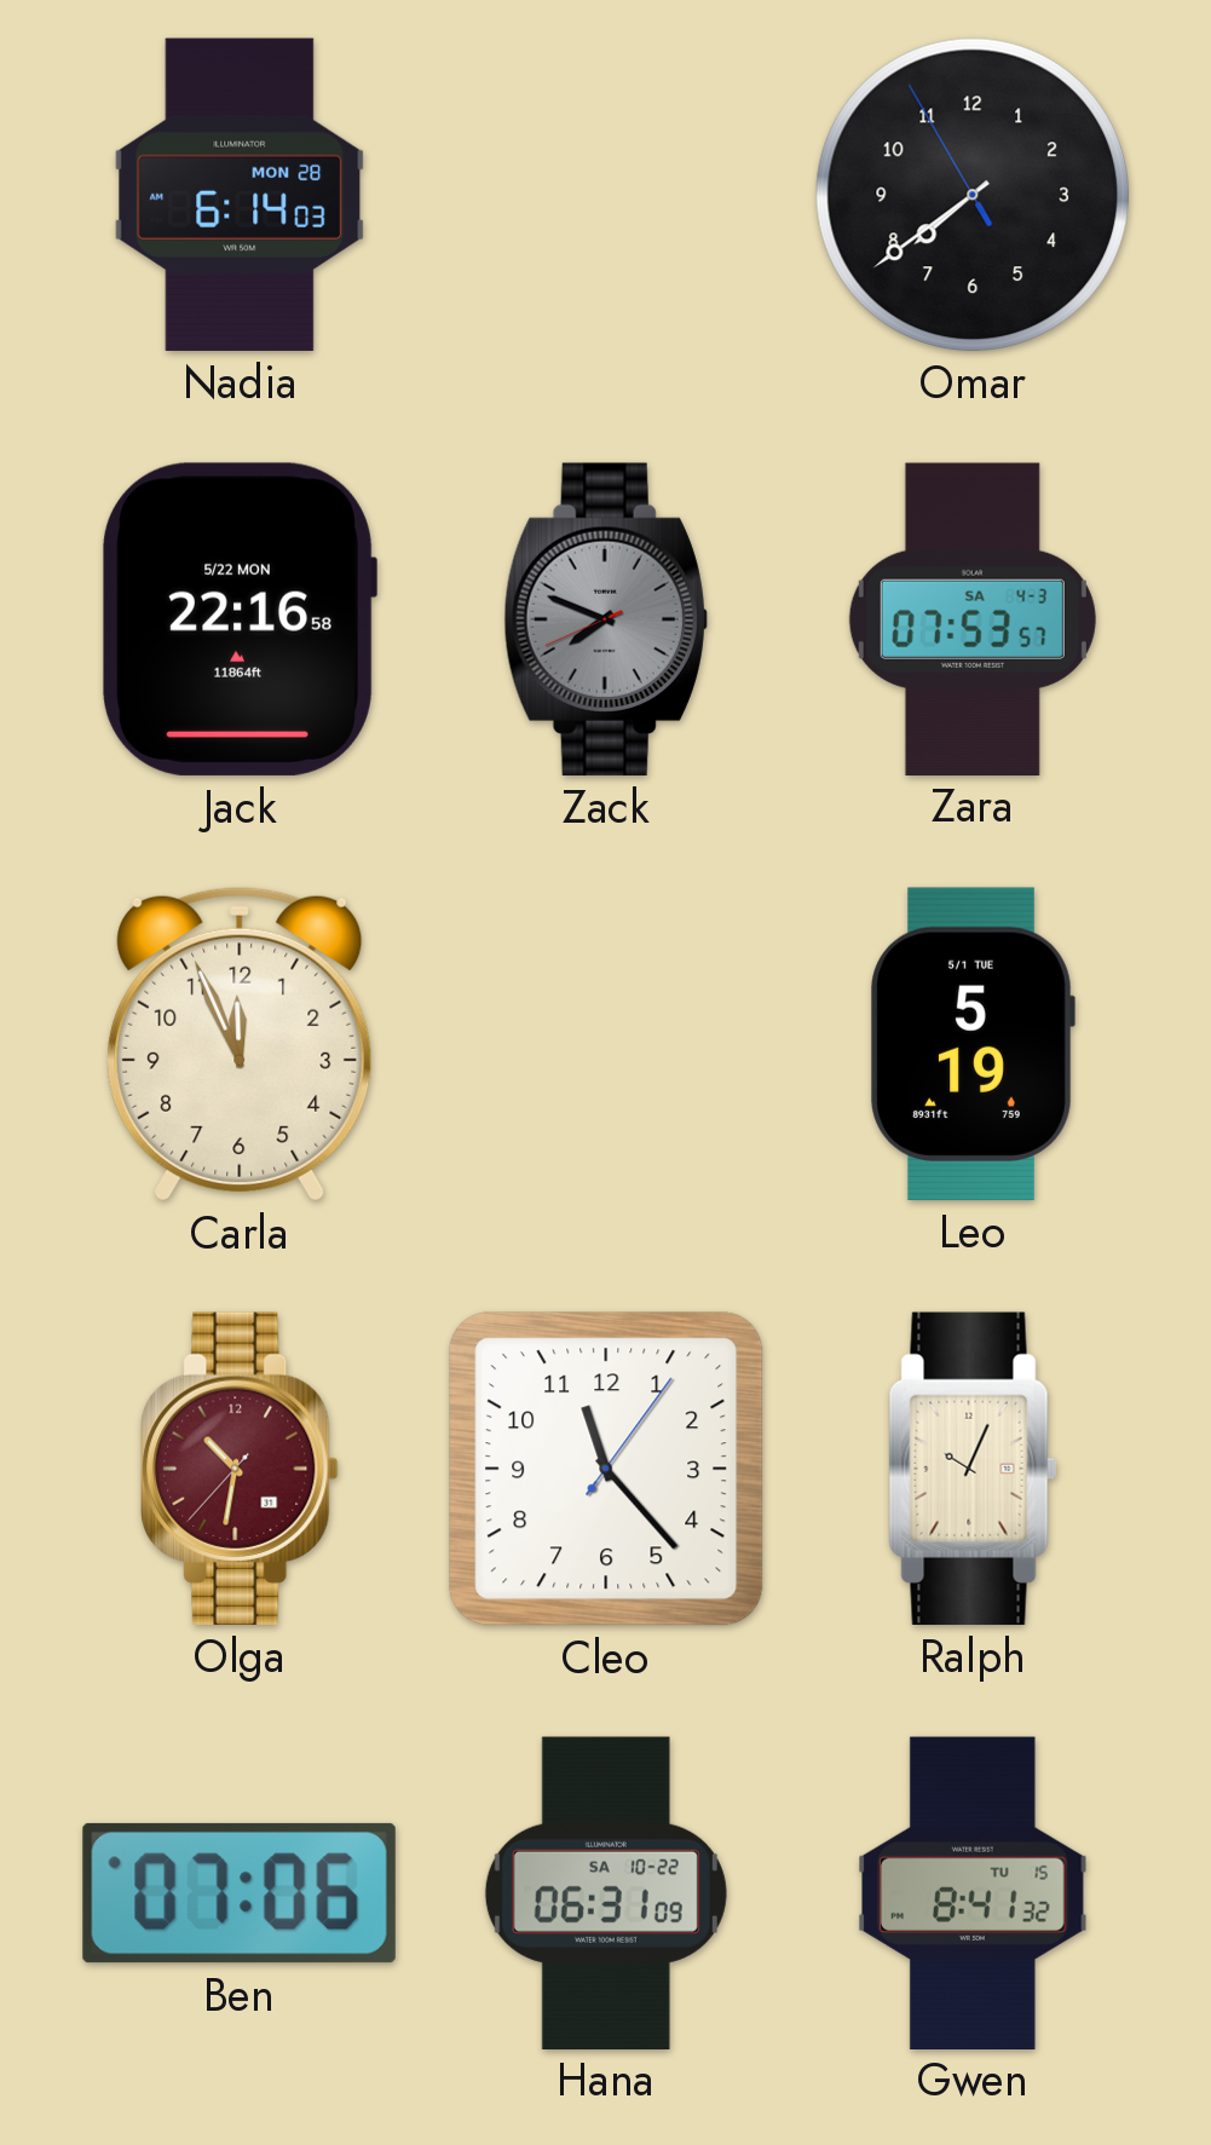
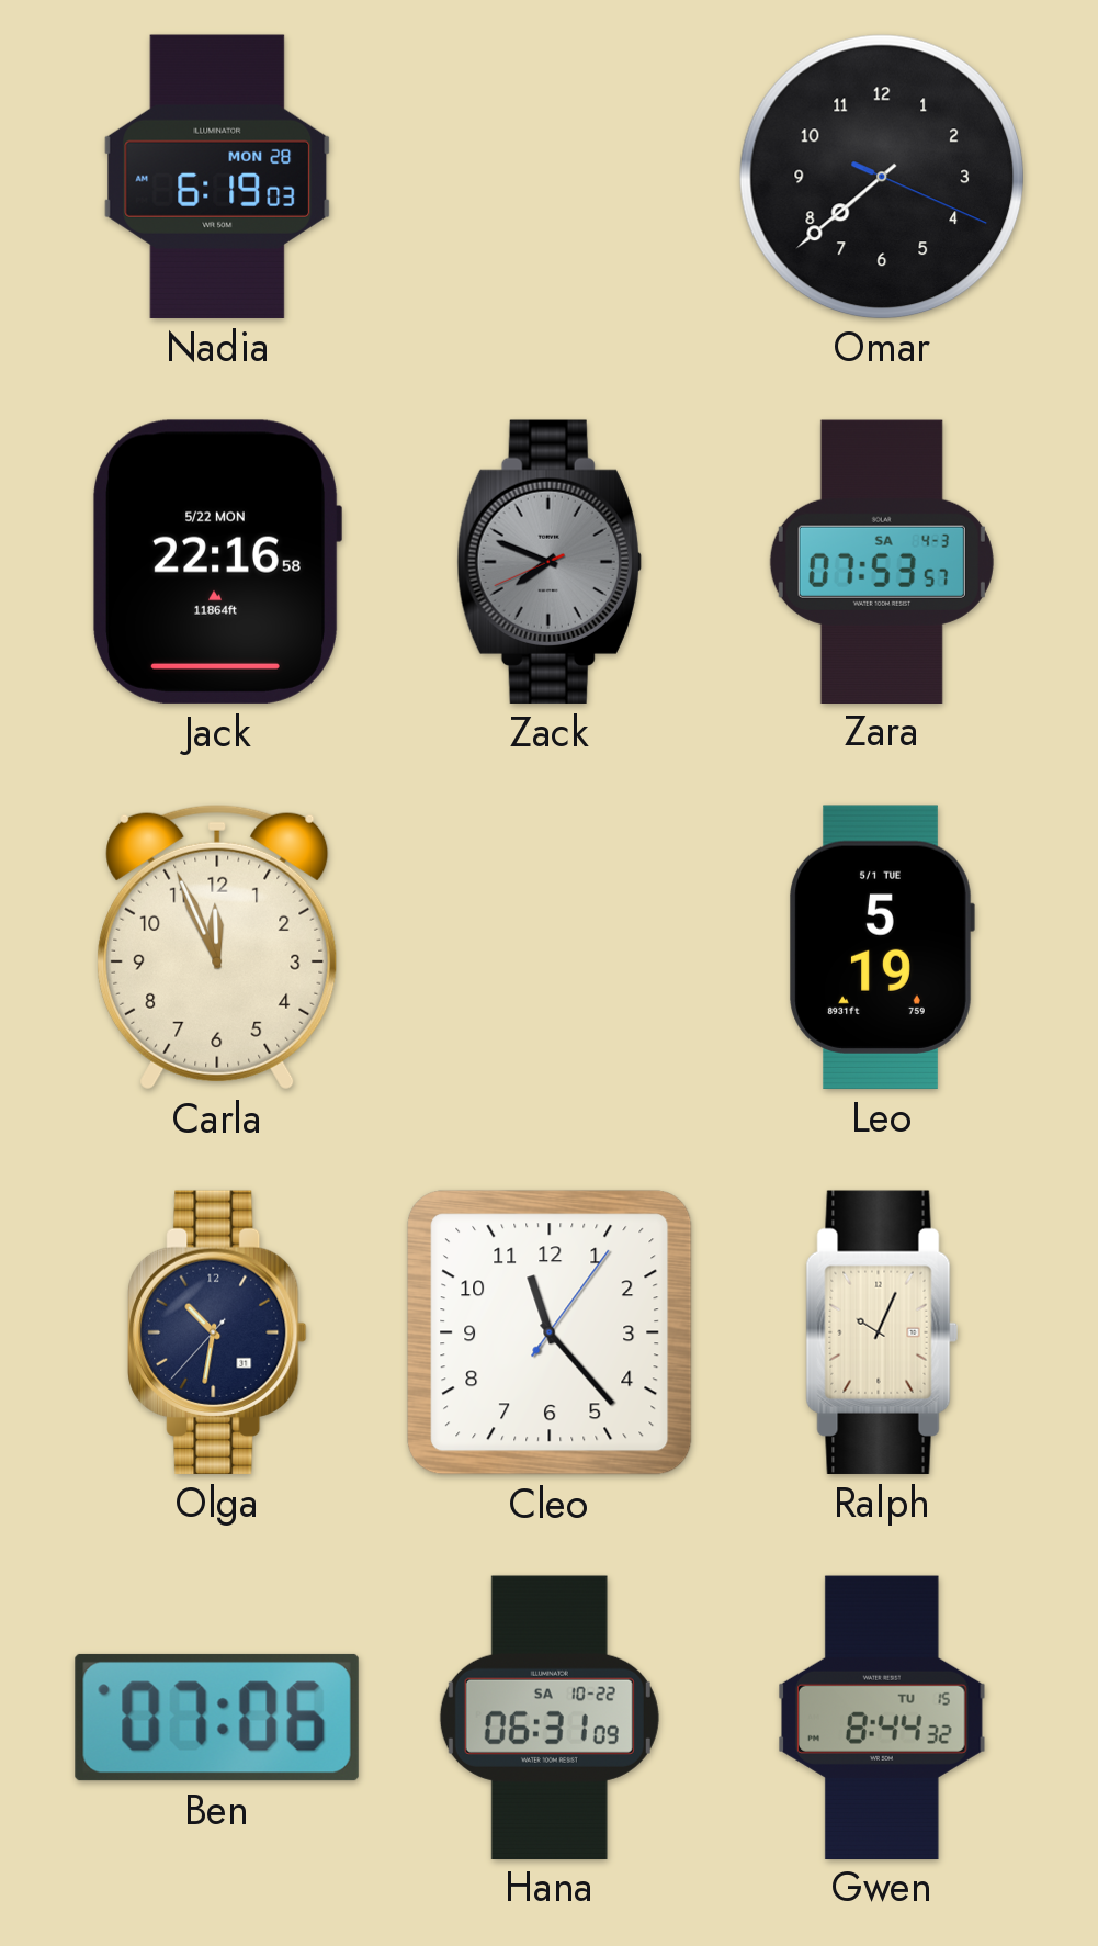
Nadia: 6:14 -> 6:19
Omar: 7:38:55 -> 7:38:19
Olga dial: burgundy -> navy
Gwen: 8:41 -> 8:44
